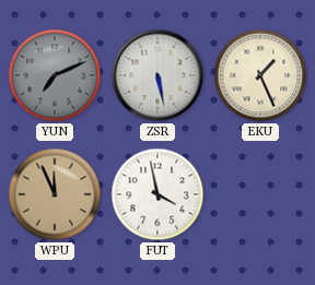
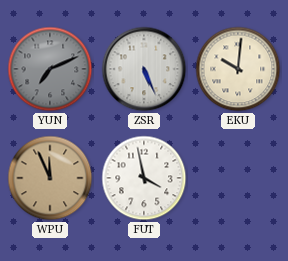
ZSR: 5:28 -> 5:26
EKU: 1:26 -> 10:01
